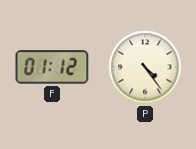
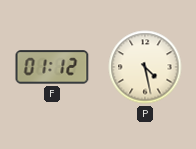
P: 4:24 -> 4:28
